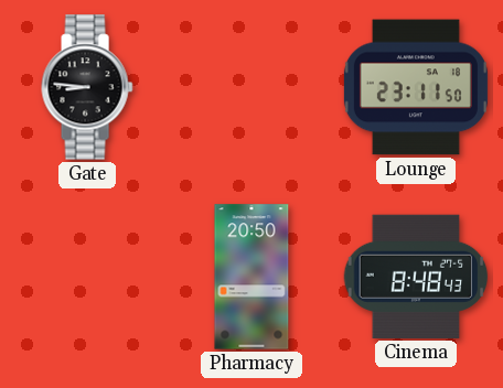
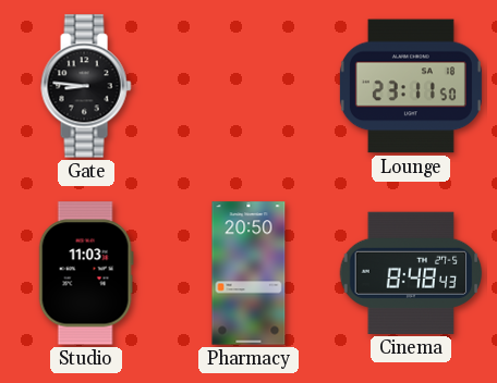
Studio: none -> 11:03
